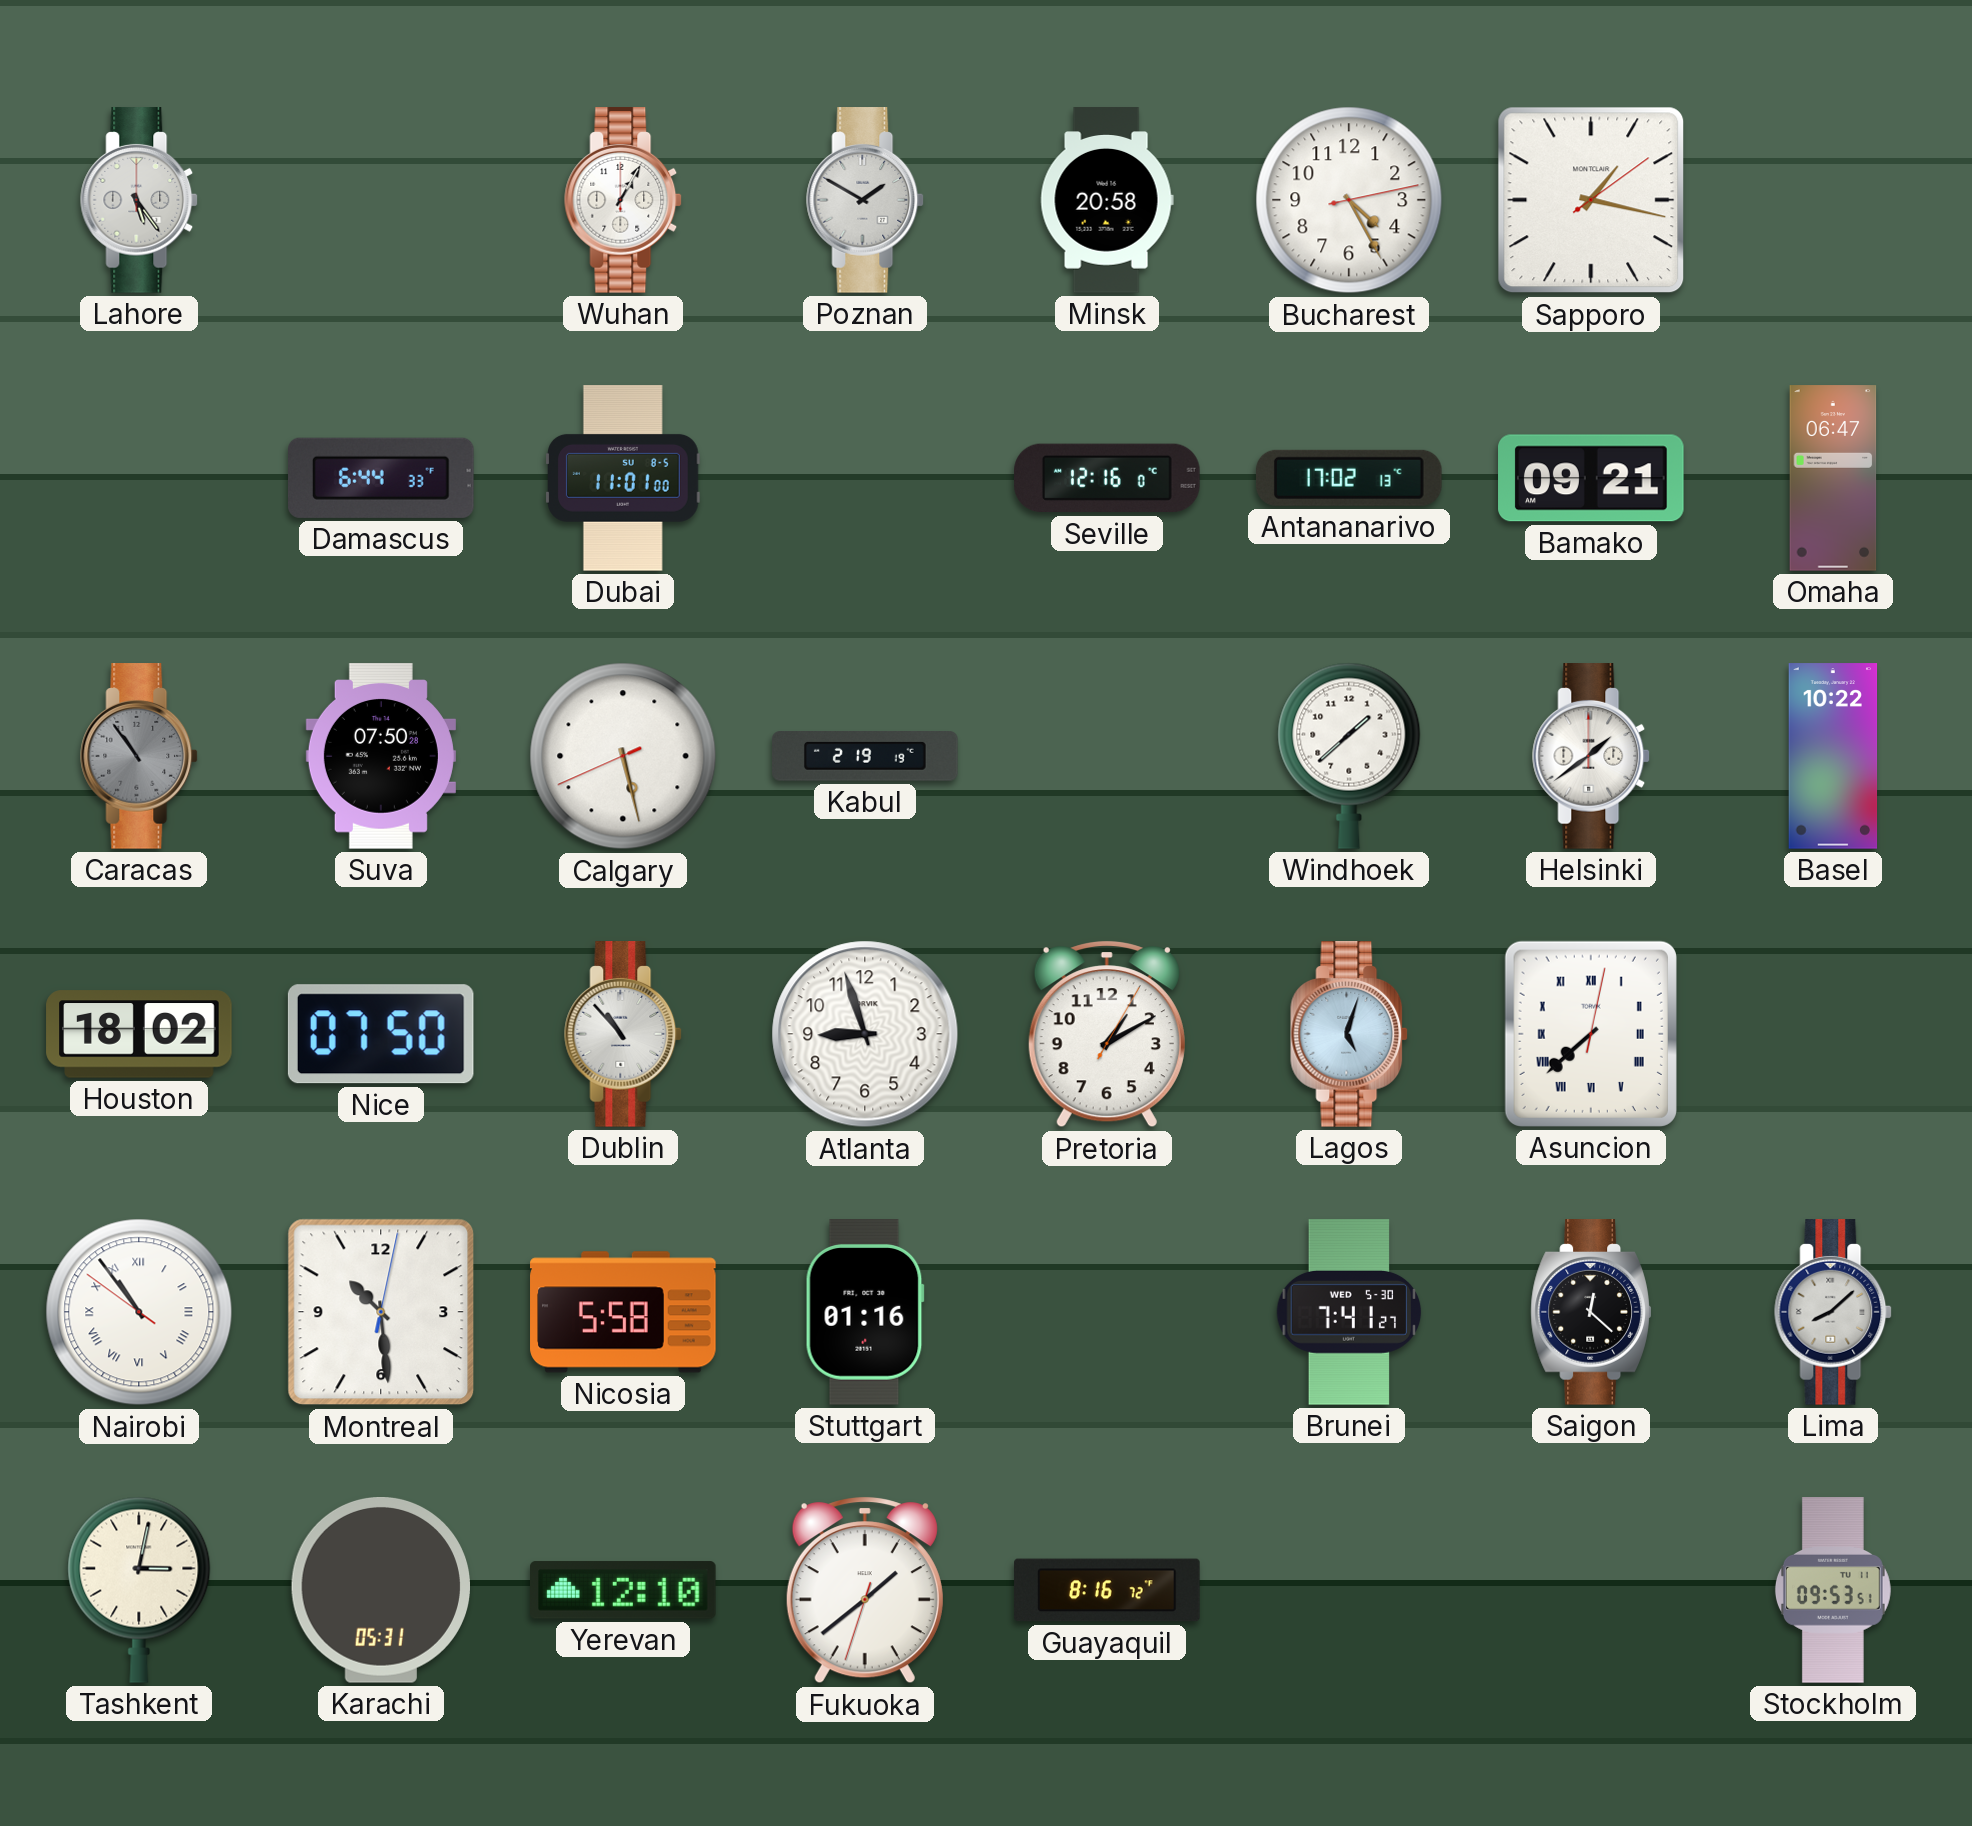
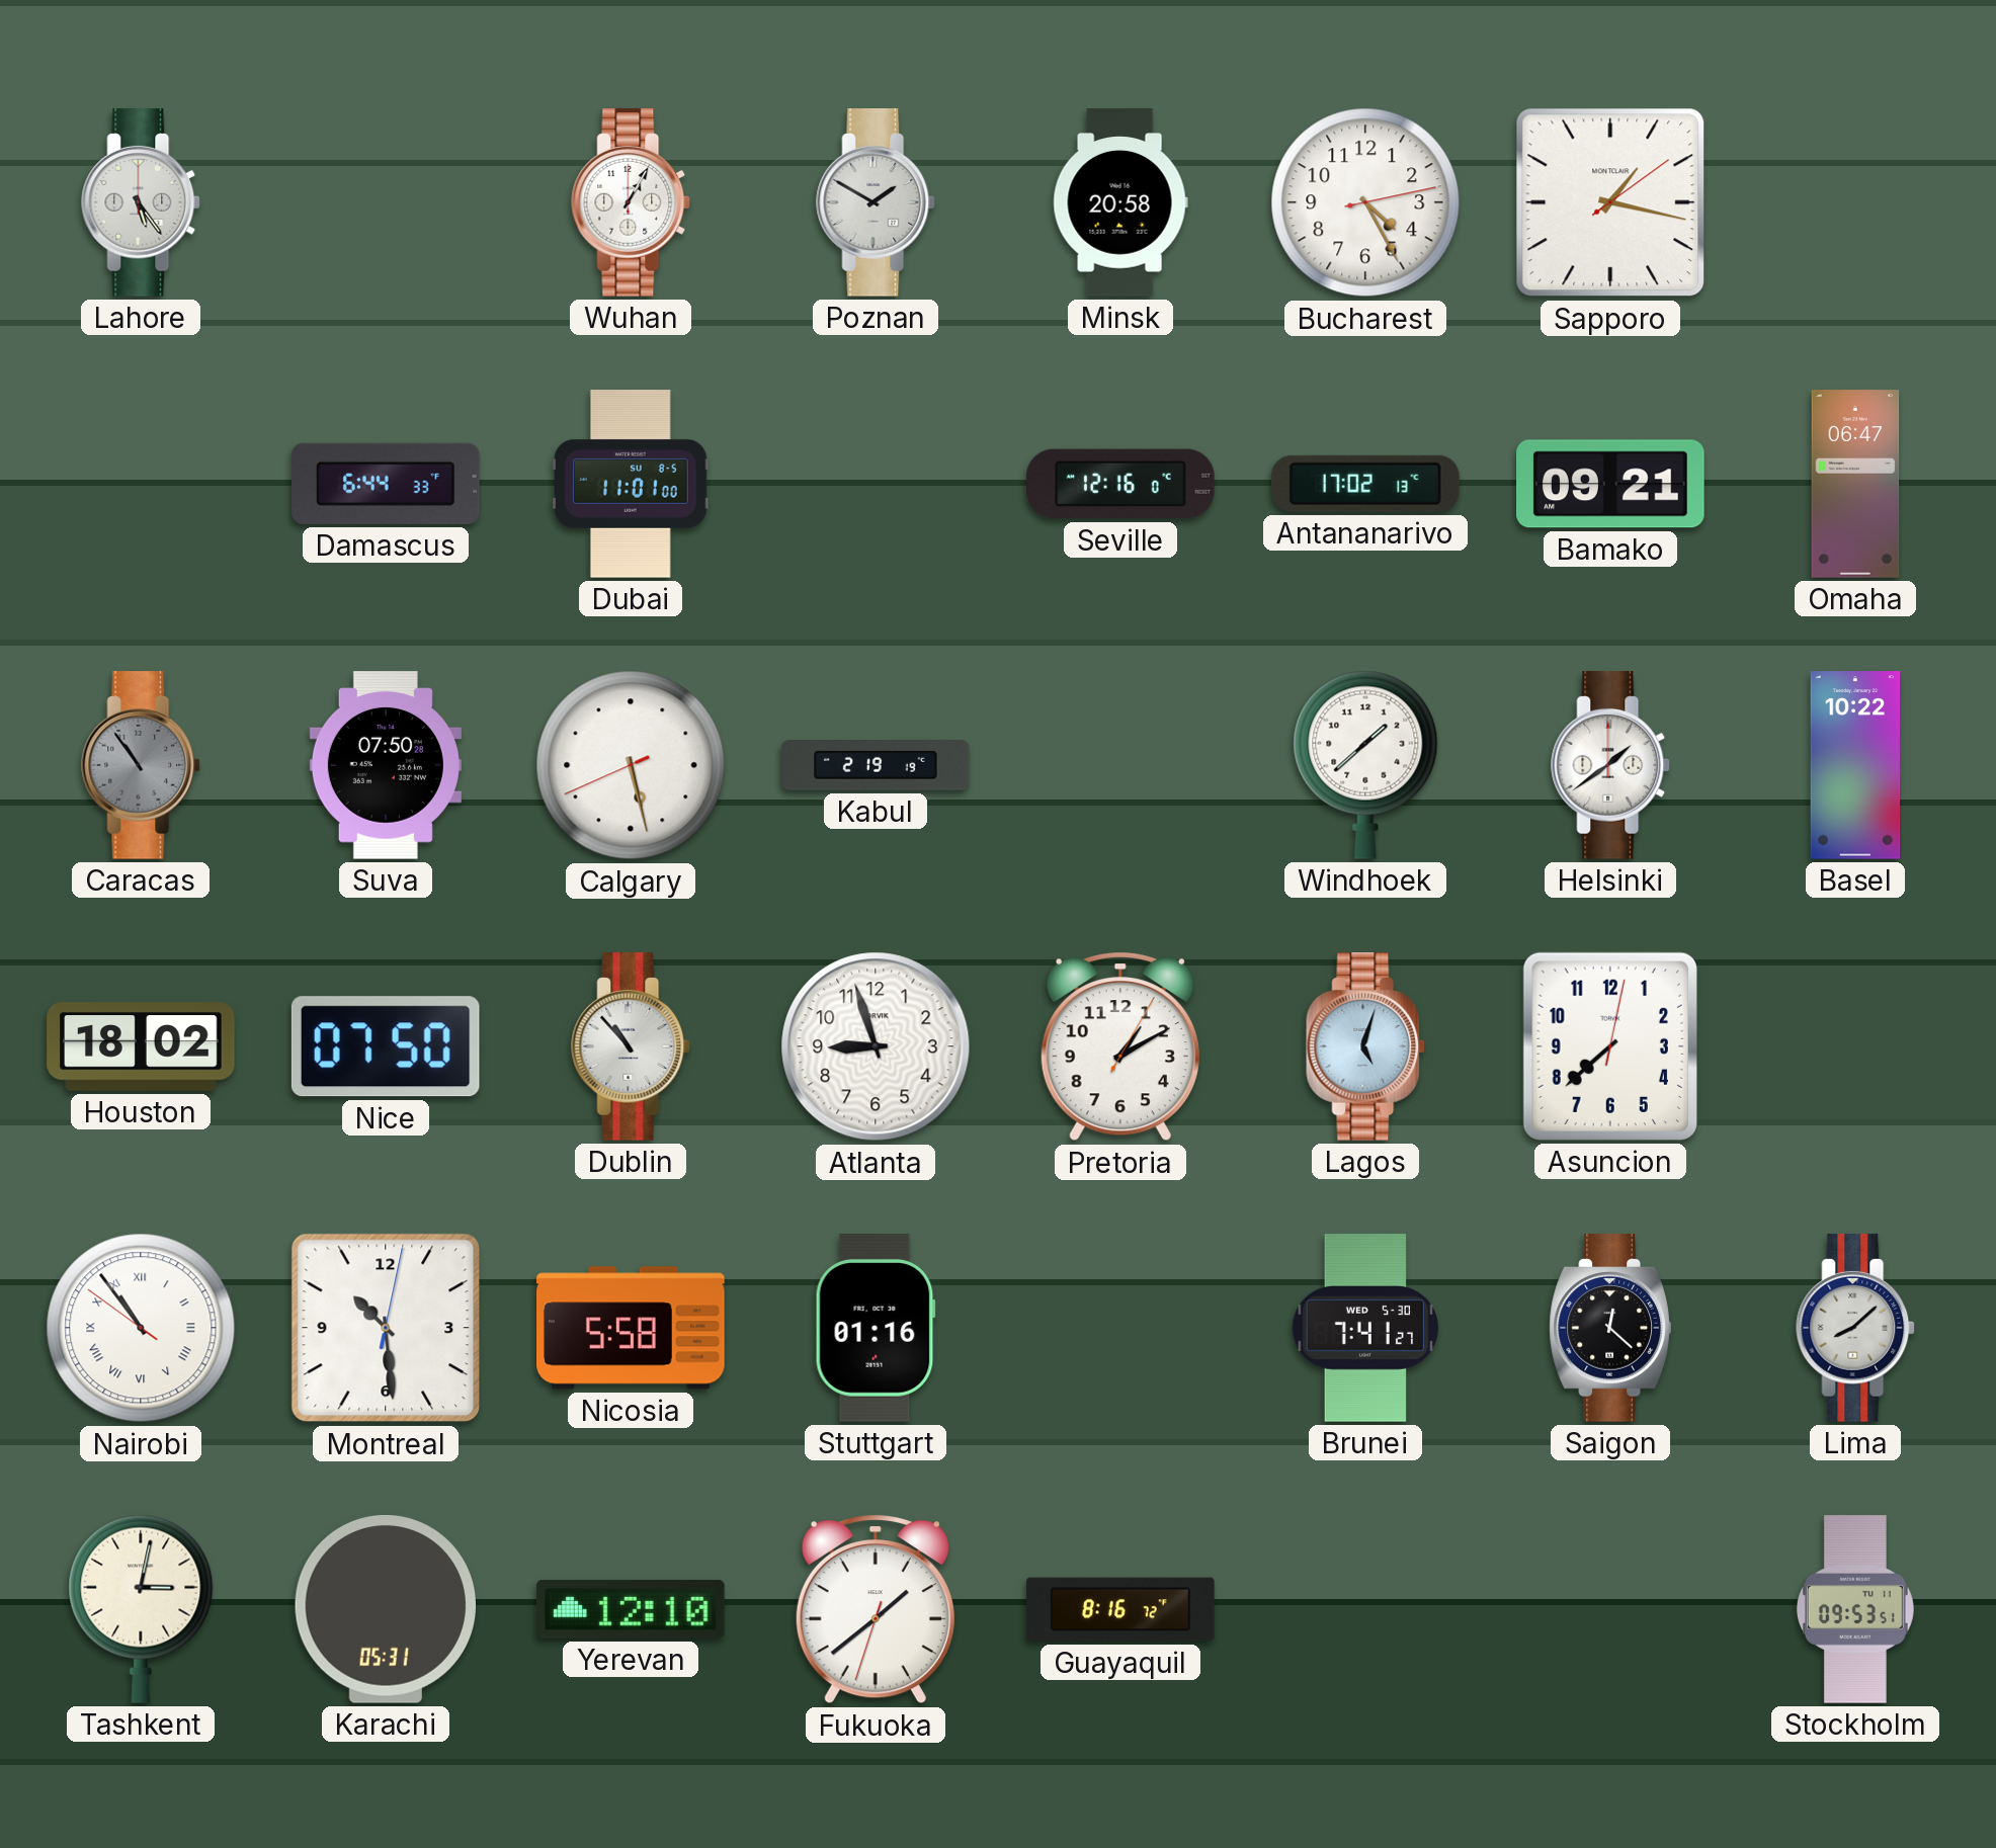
Asuncion numerals: Roman -> Arabic
